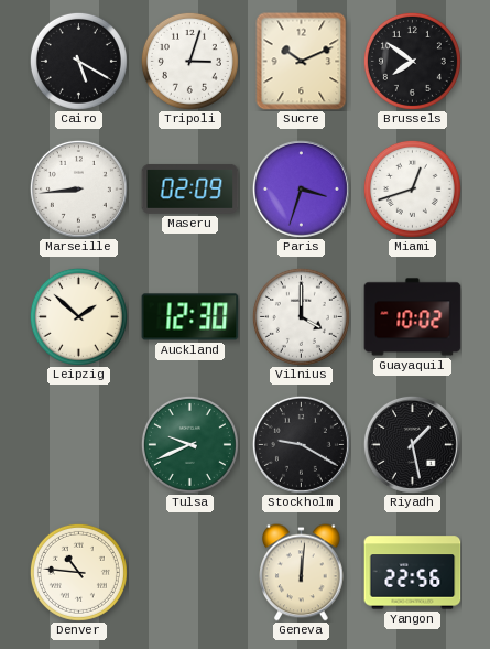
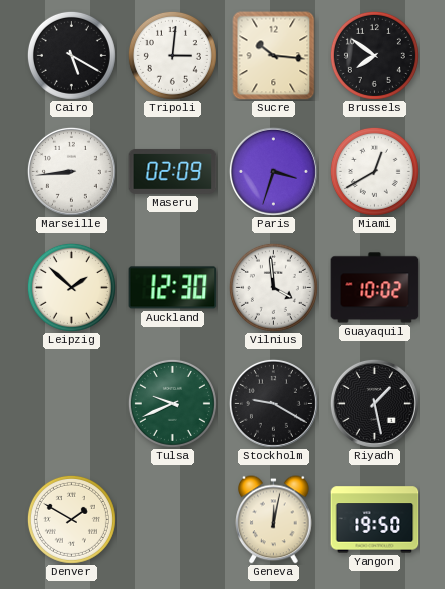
Tripoli: 3:03 -> 3:01
Sucre: 10:11 -> 10:16
Miami: 12:42 -> 12:40
Vilnius: 4:00 -> 3:59
Denver: 10:46 -> 1:50
Geneva: 12:01 -> 12:02
Yangon: 22:56 -> 19:50
